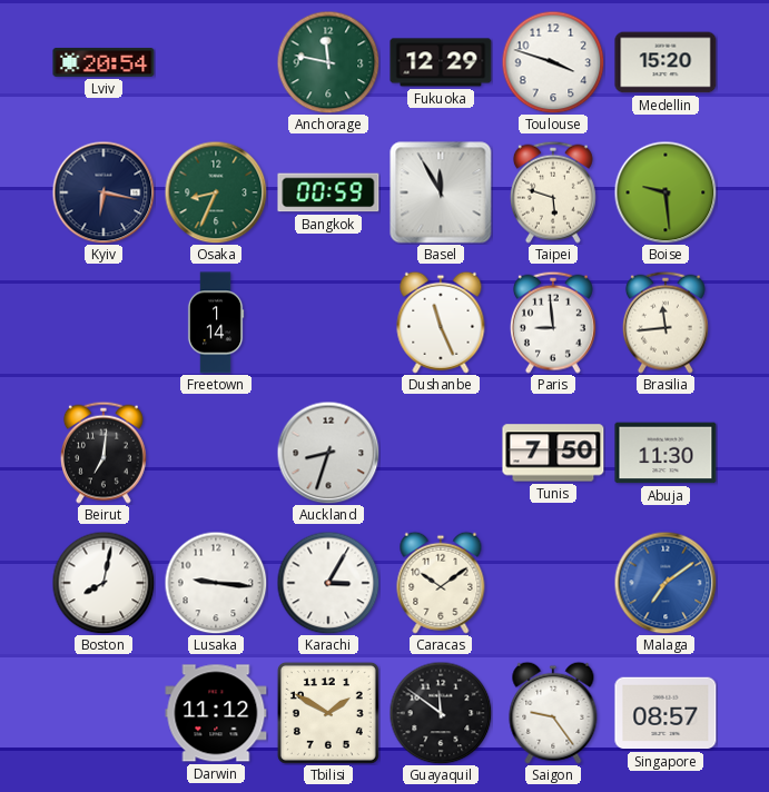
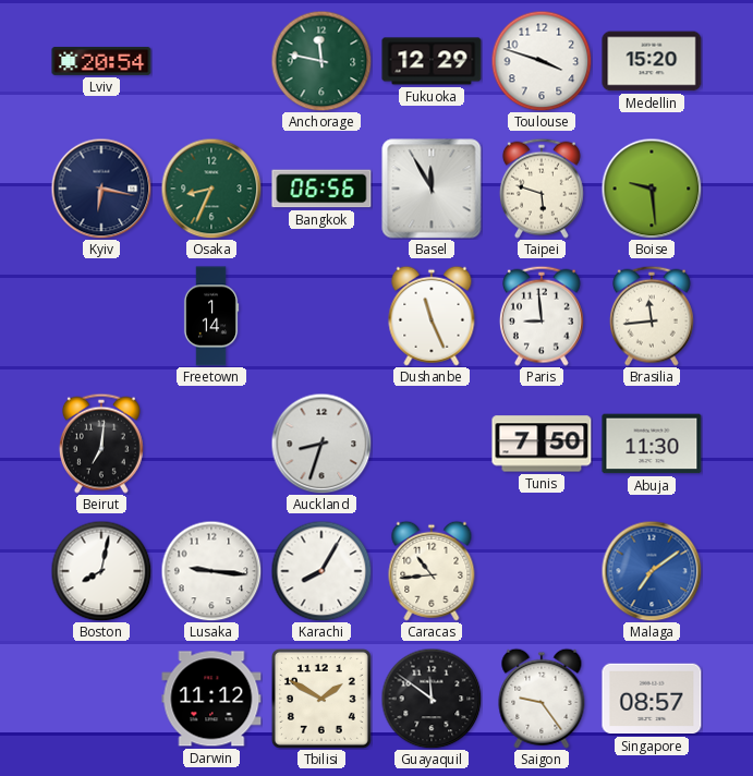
Bangkok: 00:59 -> 06:56
Karachi: 3:05 -> 8:05
Caracas: 10:09 -> 10:44
